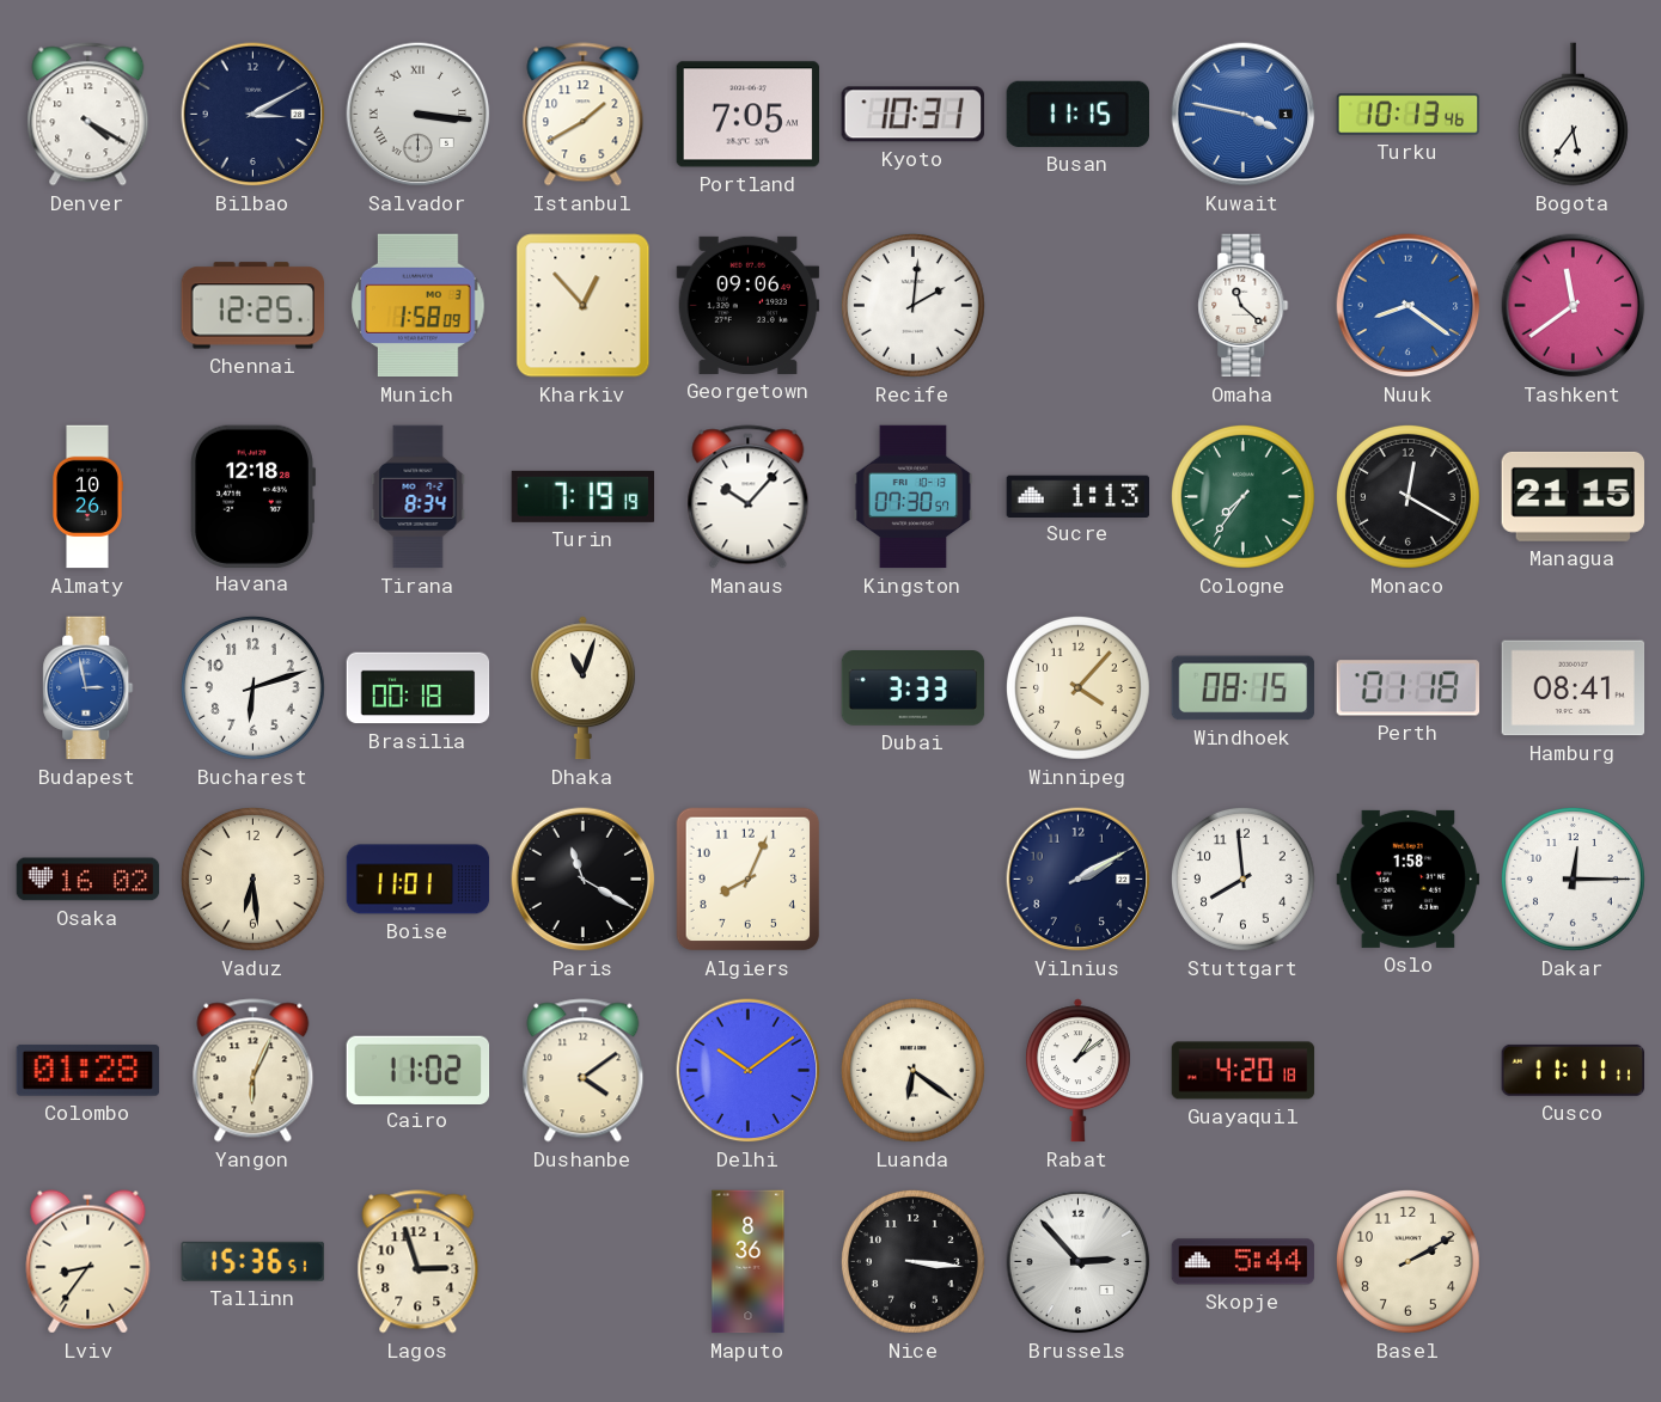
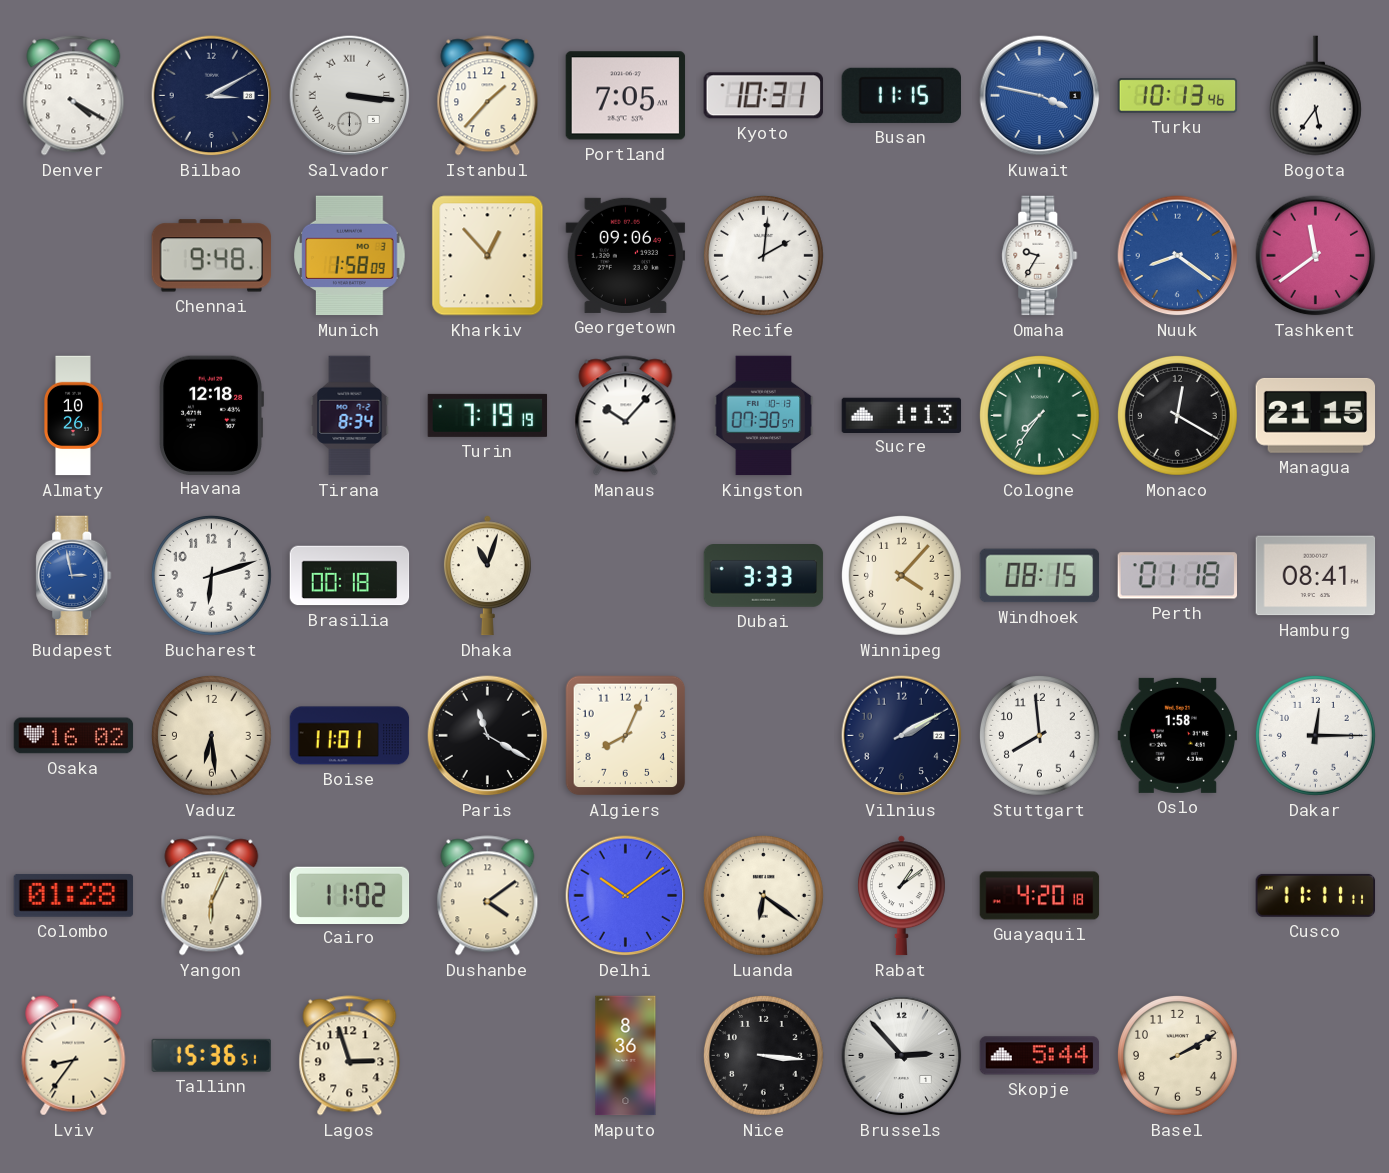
Istanbul: 1:40 -> 1:37
Chennai: 12:25 -> 9:48
Omaha: 11:22 -> 9:35
